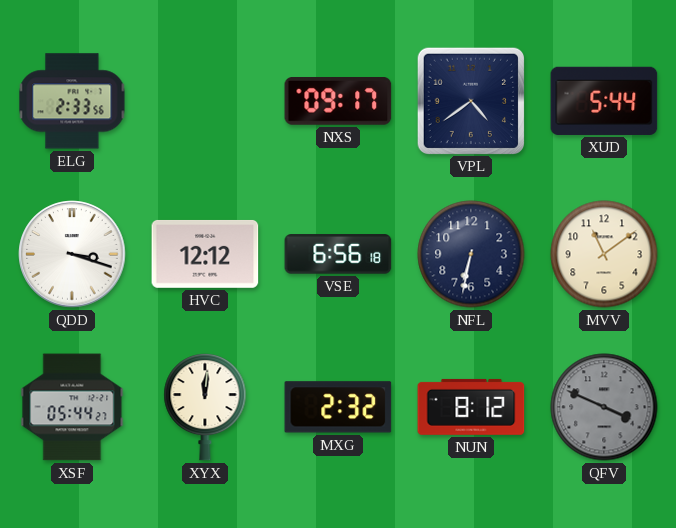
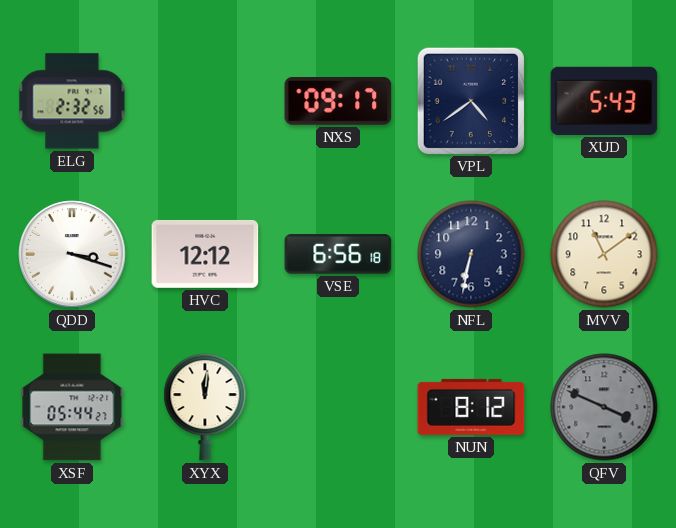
ELG: 2:33 -> 2:32
XUD: 5:44 -> 5:43
MXG: 2:32 -> none
